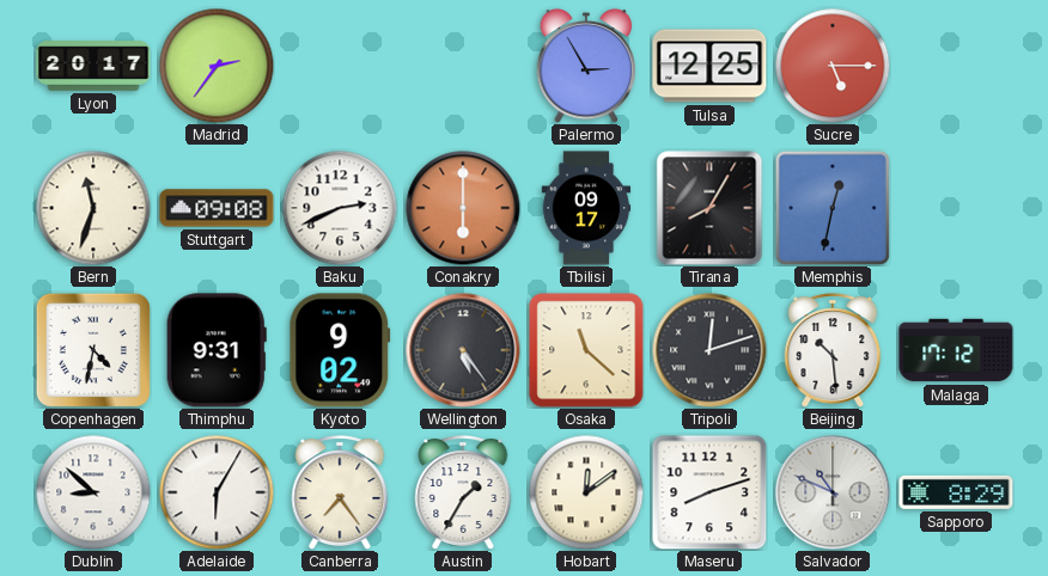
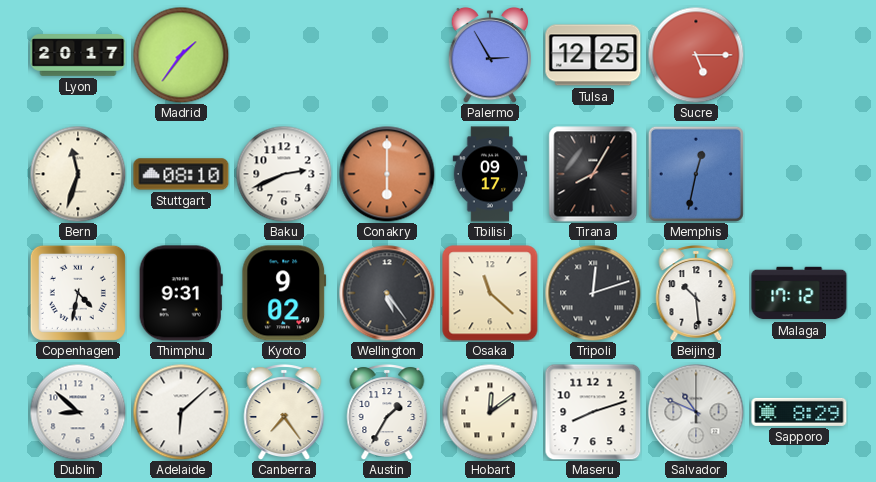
Madrid: 2:36 -> 1:36
Stuttgart: 09:08 -> 08:10
Adelaide: 6:05 -> 6:08
